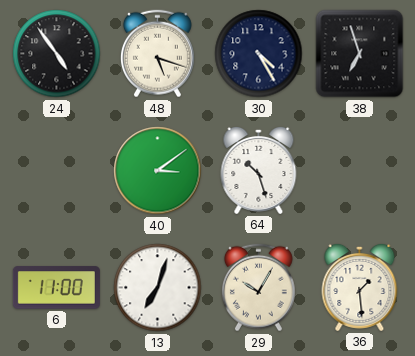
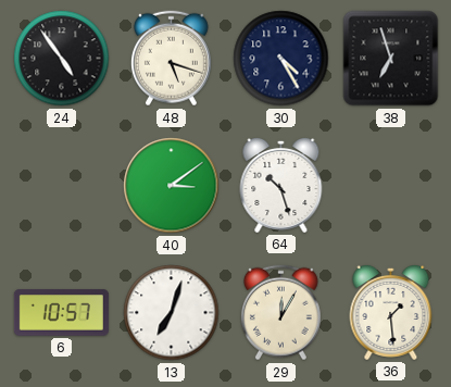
6: 11:00 -> 10:57
29: 10:05 -> 12:05
